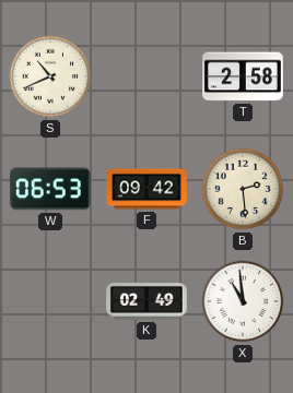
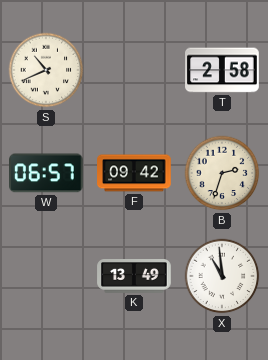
W: 06:53 -> 06:57
B: 2:29 -> 2:33
K: 02:49 -> 13:49
